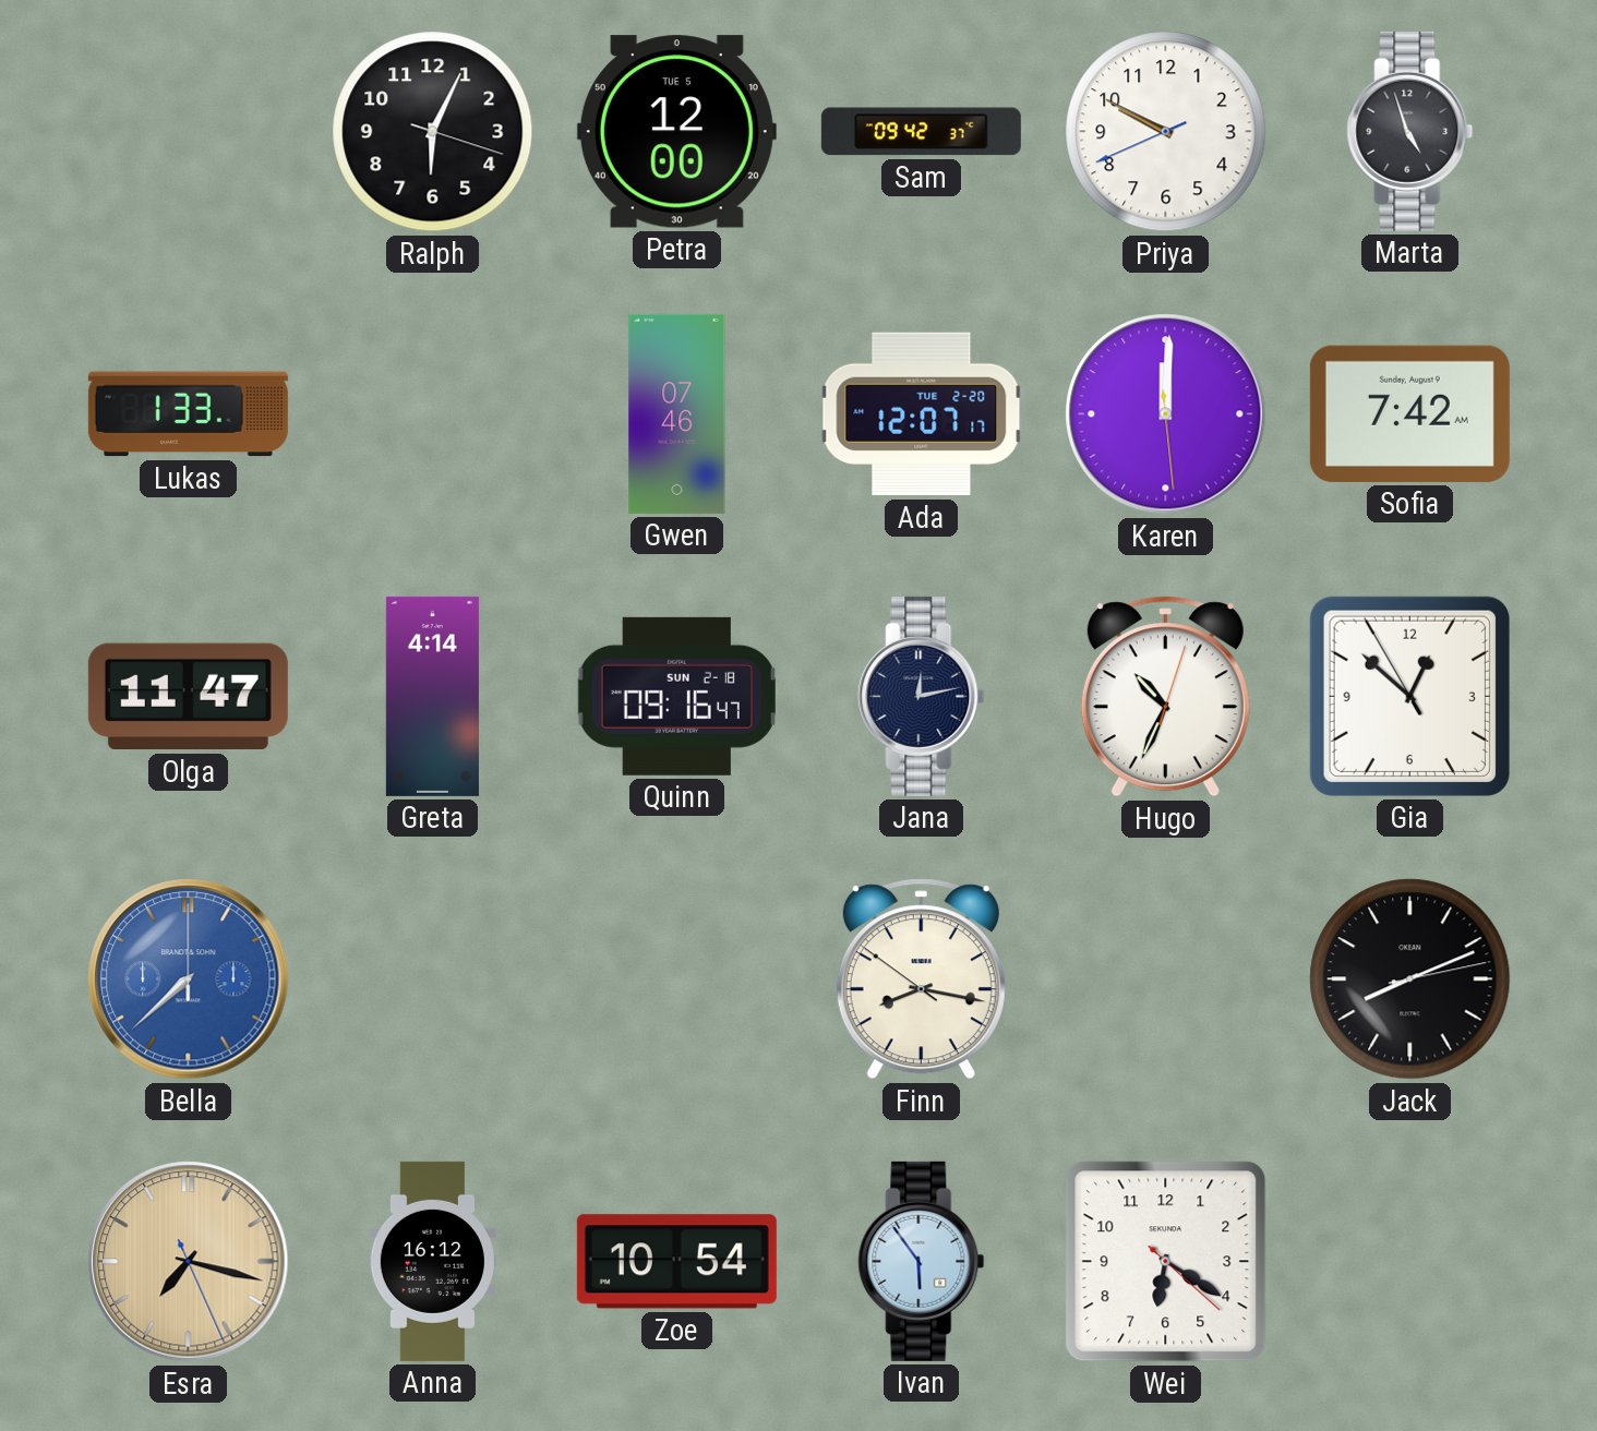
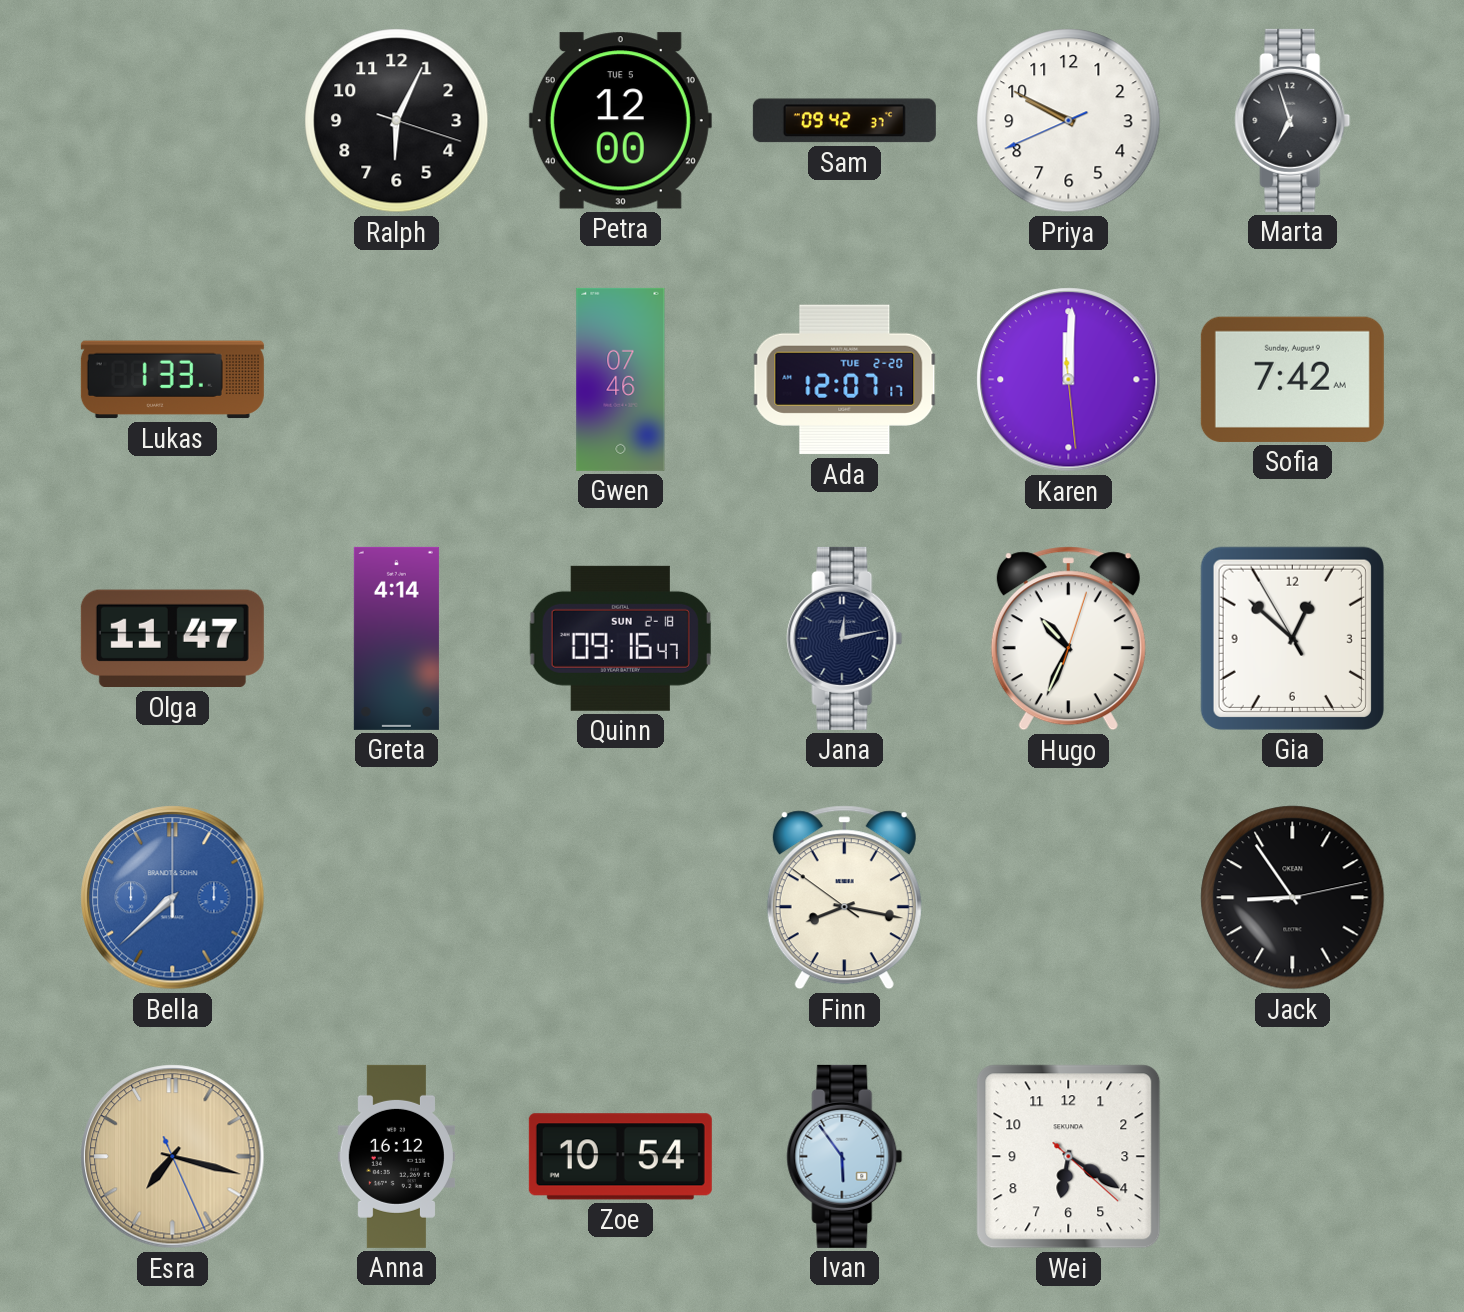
Marta: 4:57 -> 6:57
Jack: 8:11 -> 8:54
